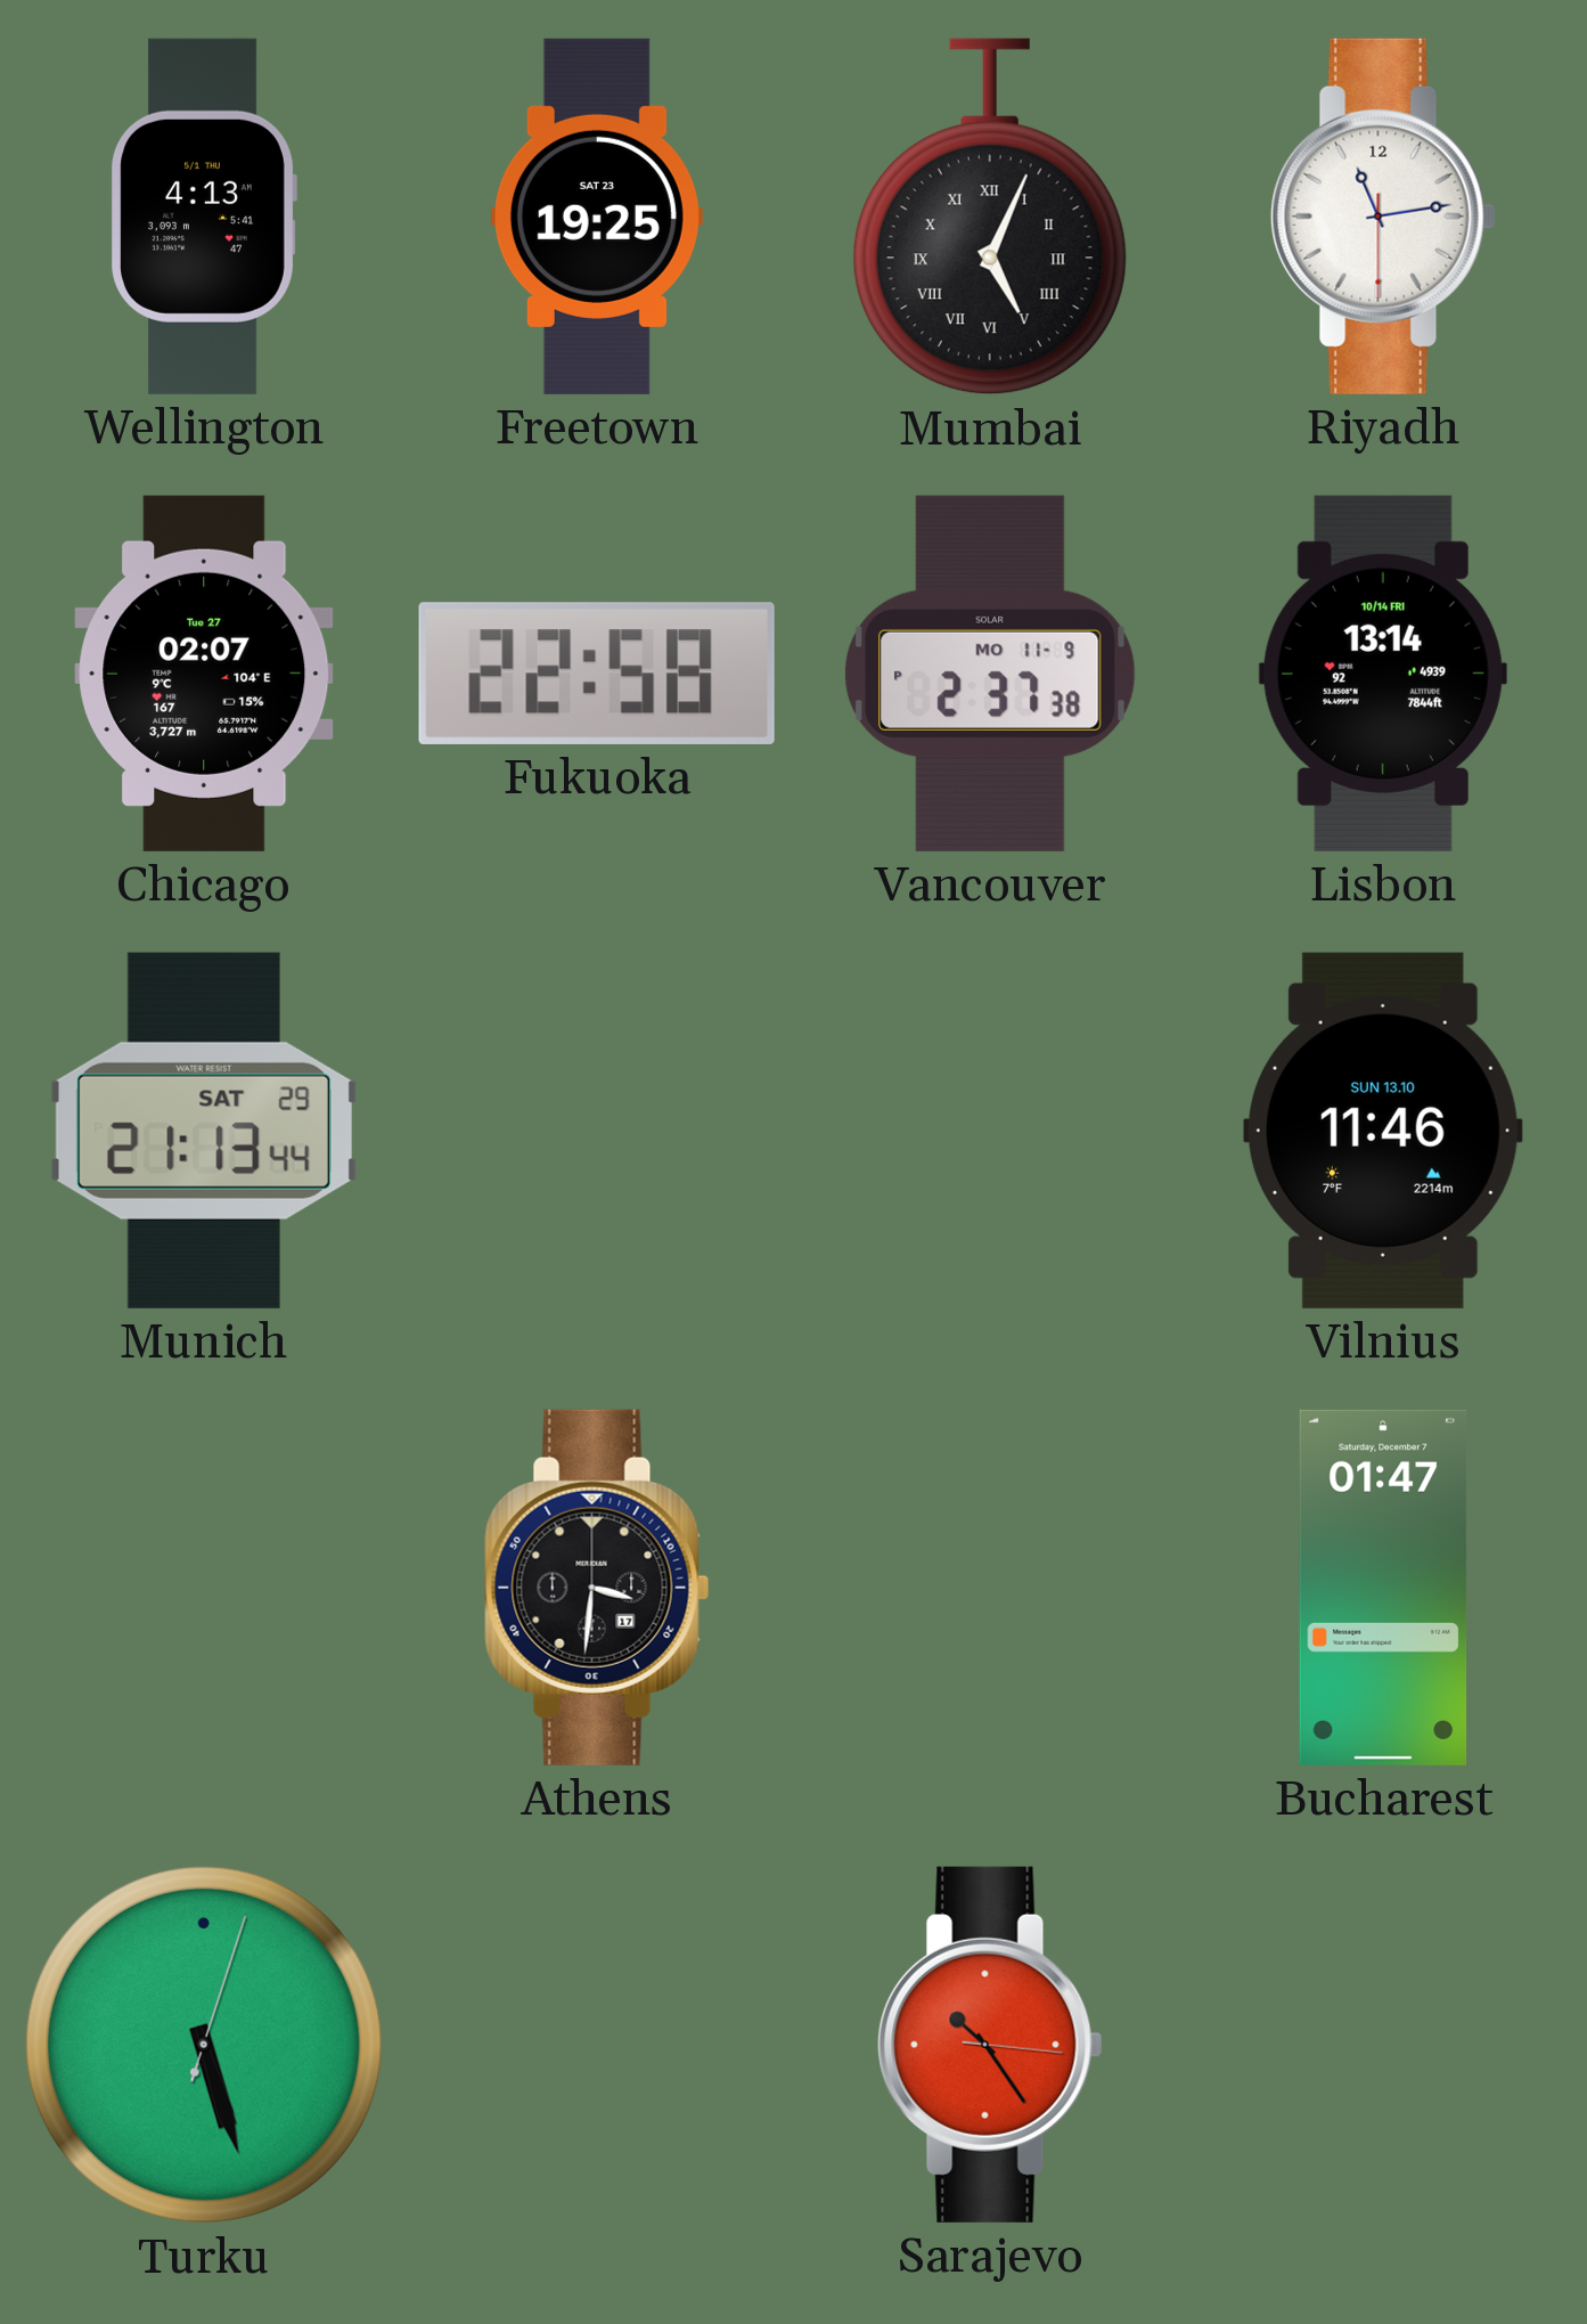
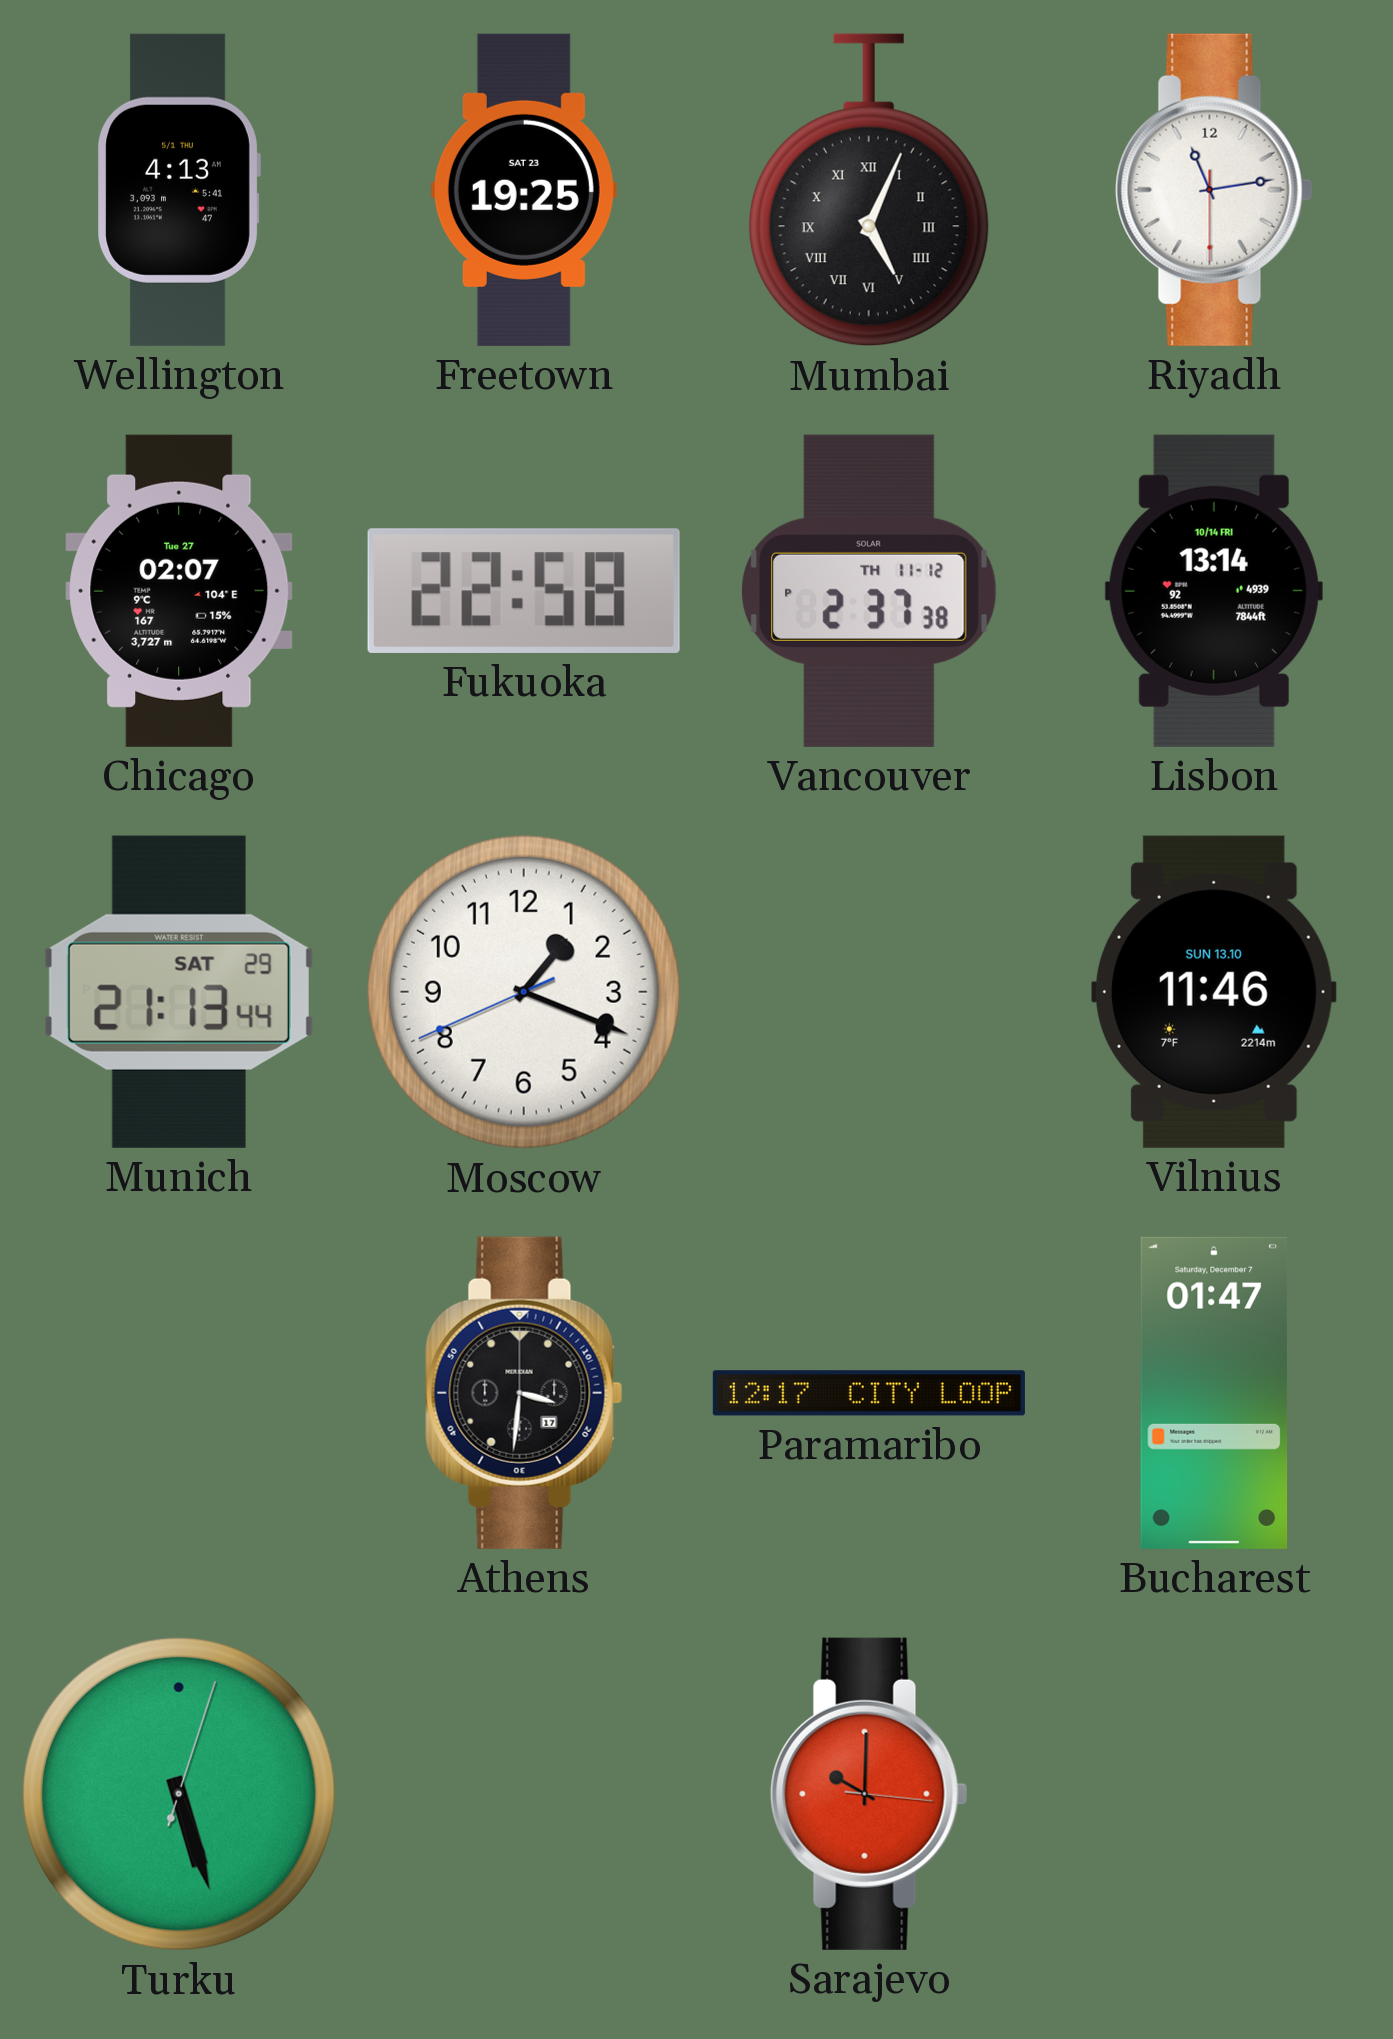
Vancouver date: MO 11-9 -> TH 11-12
Moscow: none -> 1:18
Paramaribo: none -> 12:17
Sarajevo: 10:24 -> 10:00
